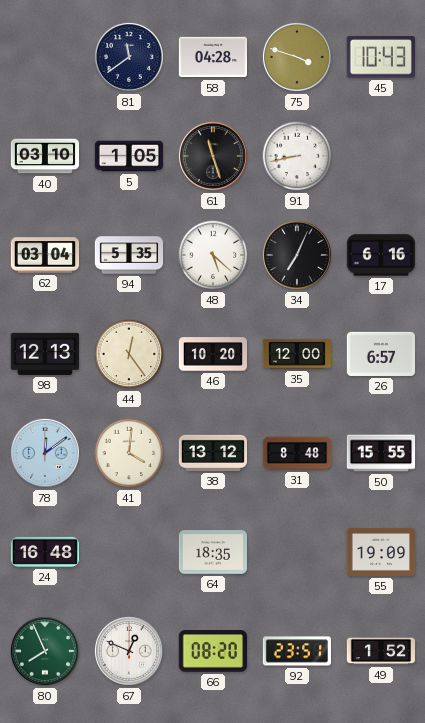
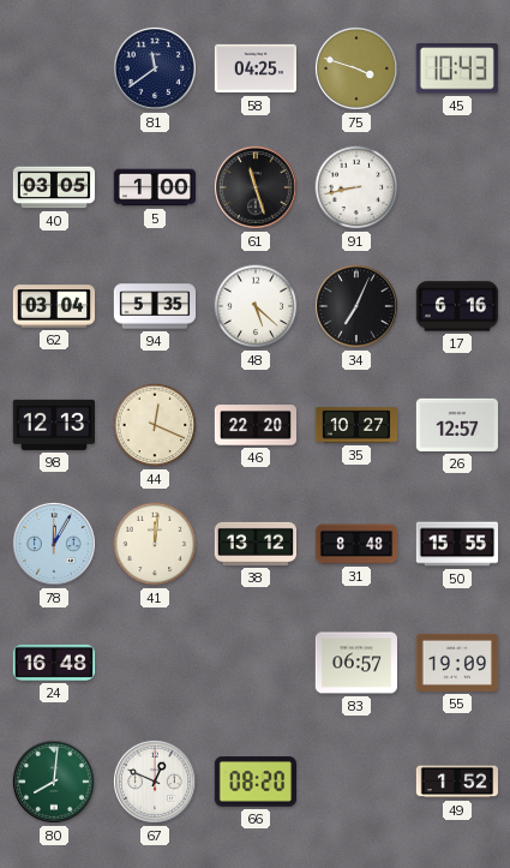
58: 04:28 -> 04:25
40: 03:10 -> 03:05
5: 1:05 -> 1:00
44: 12:24 -> 12:19
46: 10:20 -> 22:20
35: 12:00 -> 10:27
26: 6:57 -> 12:57
78: 12:09 -> 12:05
41: 4:01 -> 12:01
64: 18:35 -> none
83: none -> 06:57
80: 7:56 -> 8:01
92: 23:51 -> none
